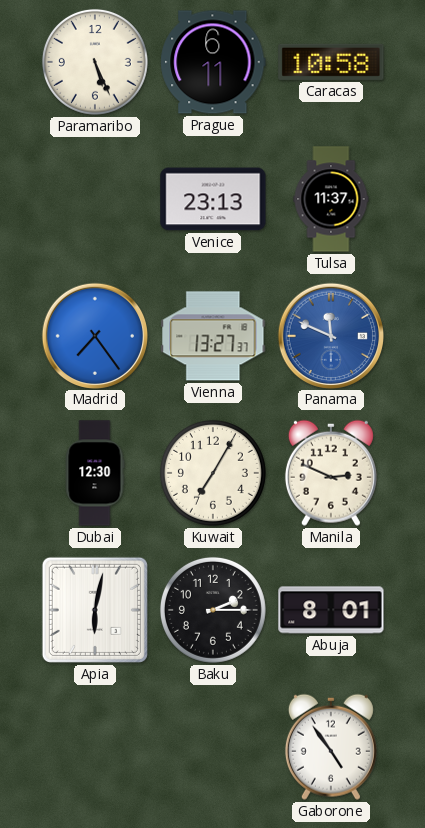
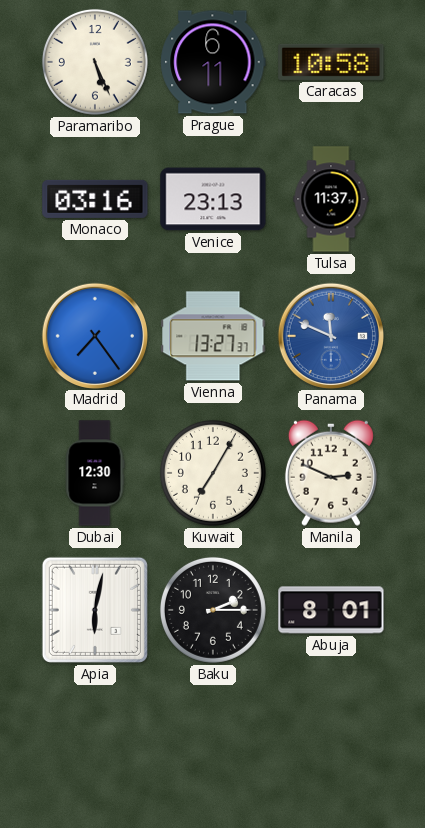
Monaco: none -> 03:16
Gaborone: 4:54 -> none
